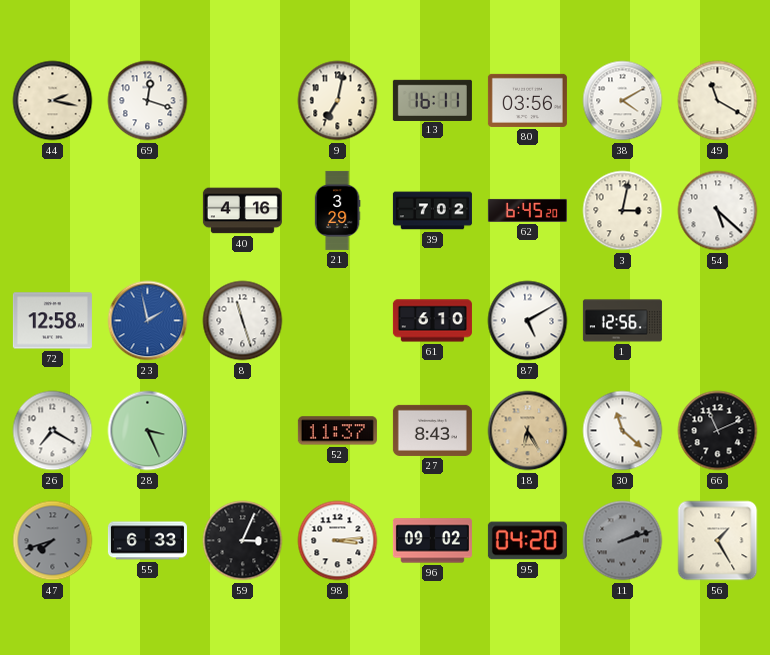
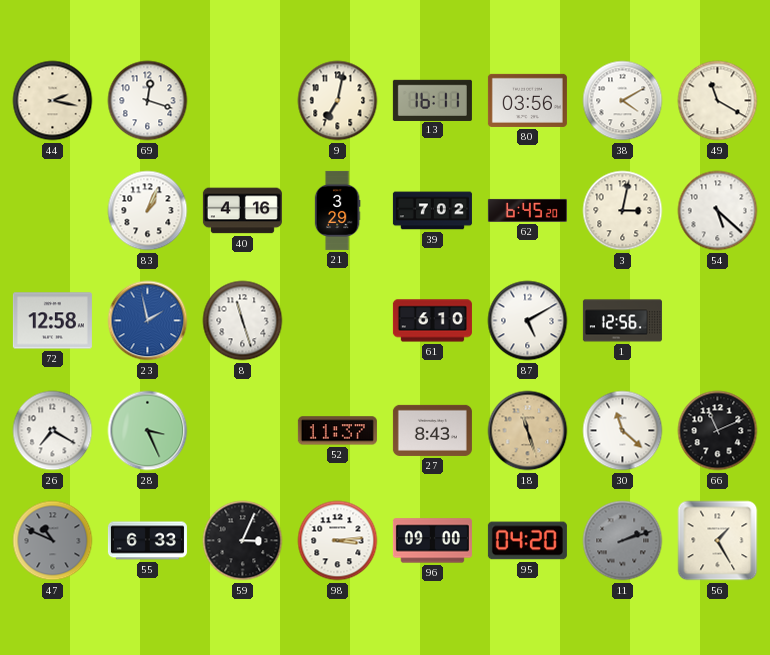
83: none -> 1:04
18: 6:25 -> 11:27
47: 7:42 -> 10:49
96: 09:02 -> 09:00
